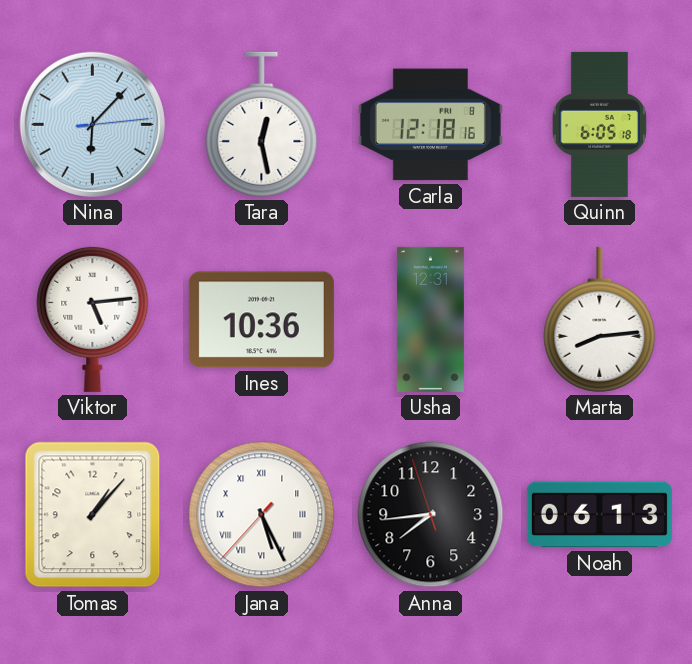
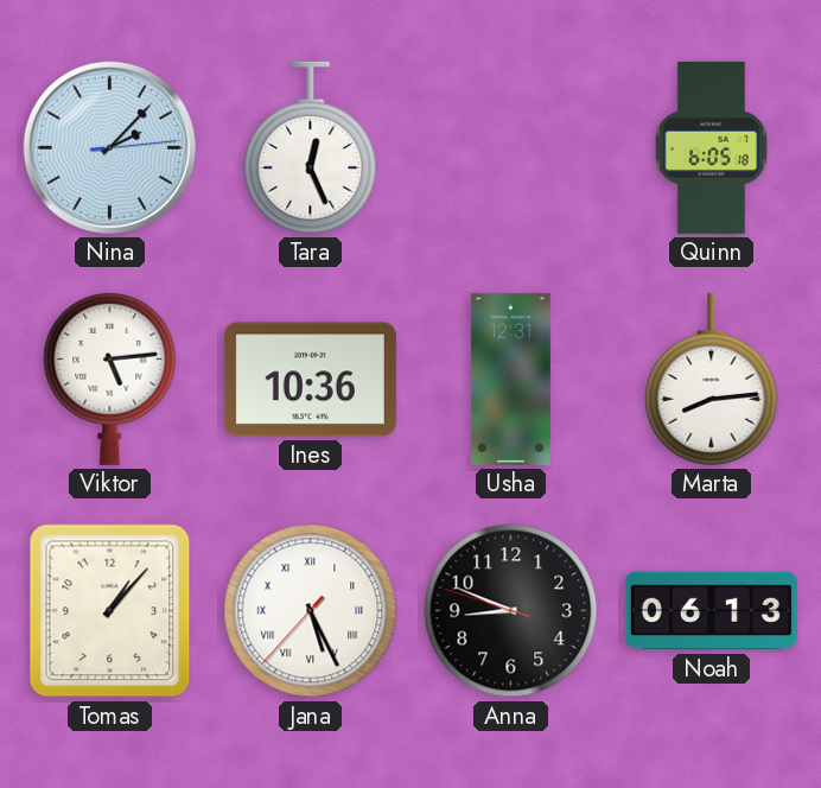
Nina: 6:07 -> 2:07
Tara: 12:28 -> 12:26
Carla: 12:18 -> none
Anna: 7:43 -> 8:48
